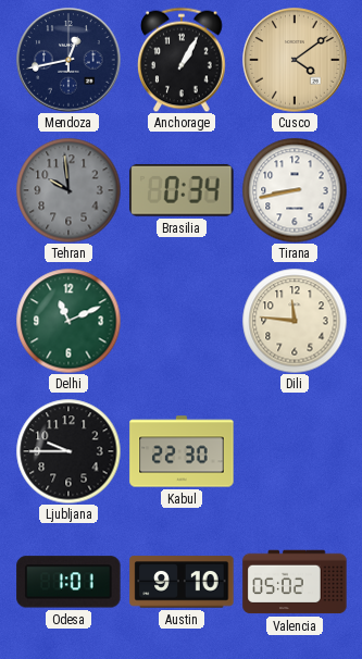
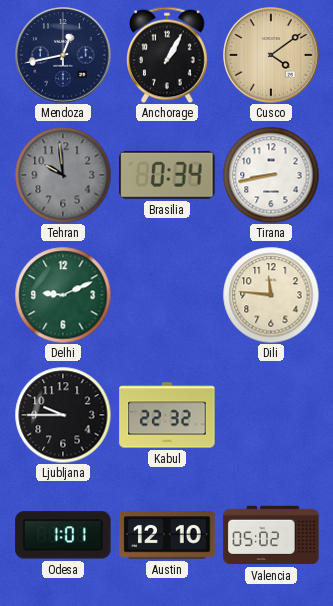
Delhi: 11:11 -> 9:11
Kabul: 22:30 -> 22:32
Austin: 9:10 -> 12:10
